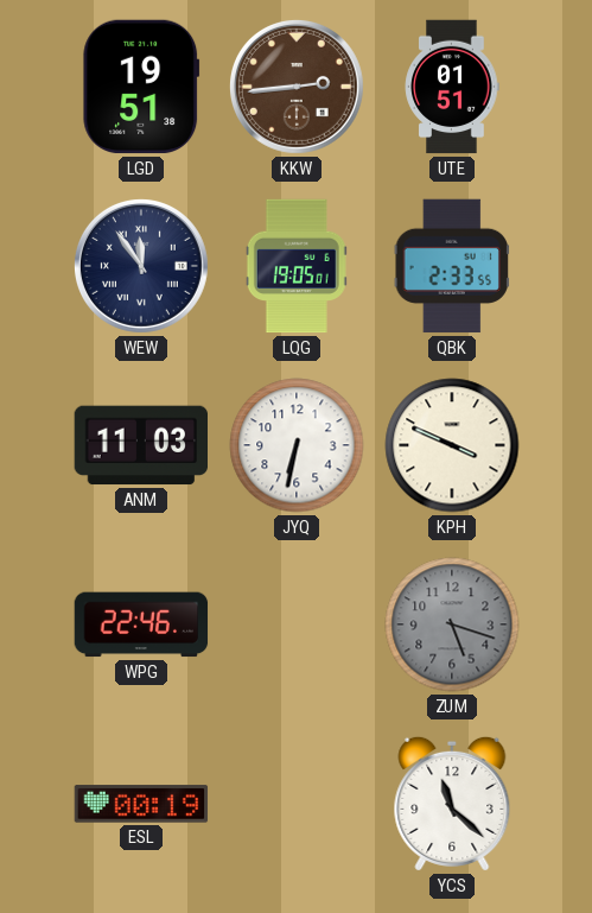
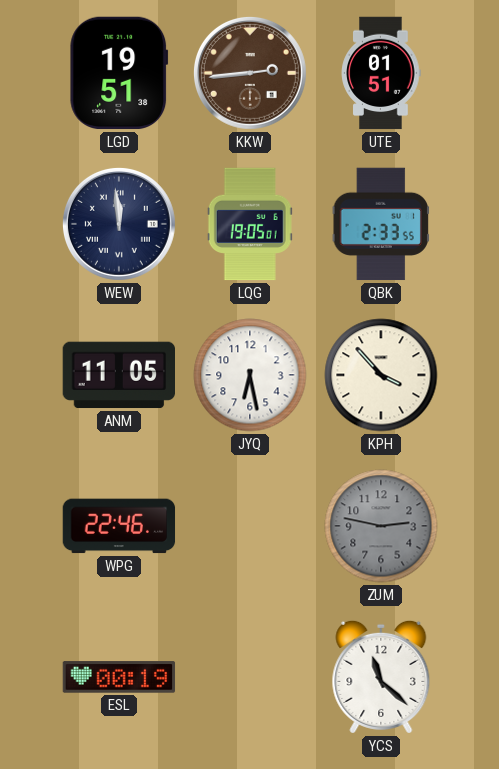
WEW: 11:54 -> 11:59
ANM: 11:03 -> 11:05
JYQ: 6:32 -> 6:28
KPH: 3:49 -> 3:53
ZUM: 5:18 -> 2:47
